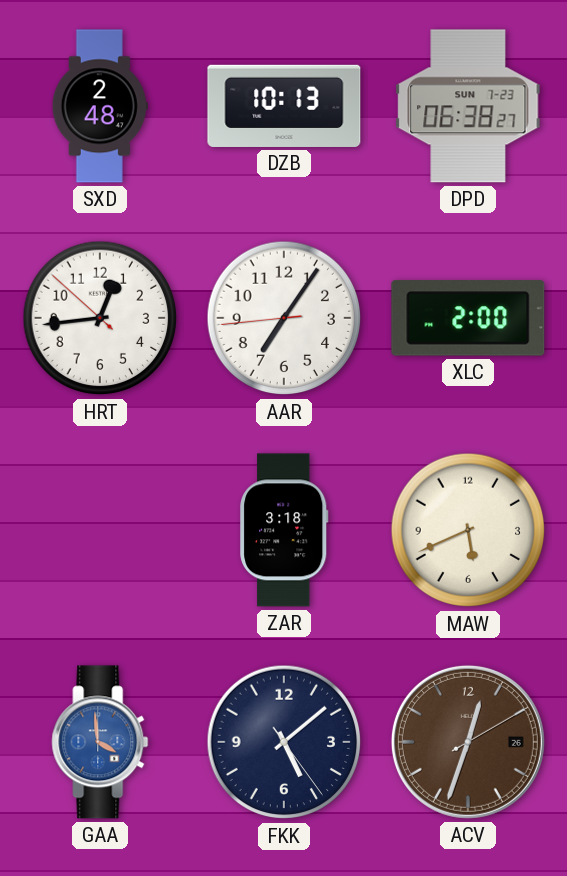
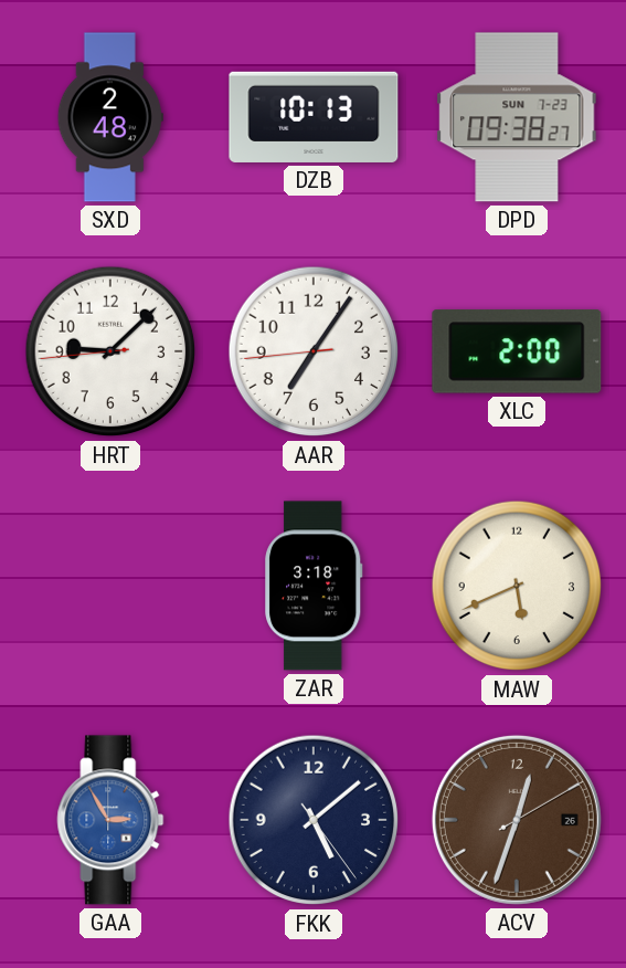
DPD: 06:38 -> 09:38
HRT: 12:43 -> 9:07
GAA: 3:59 -> 2:55
